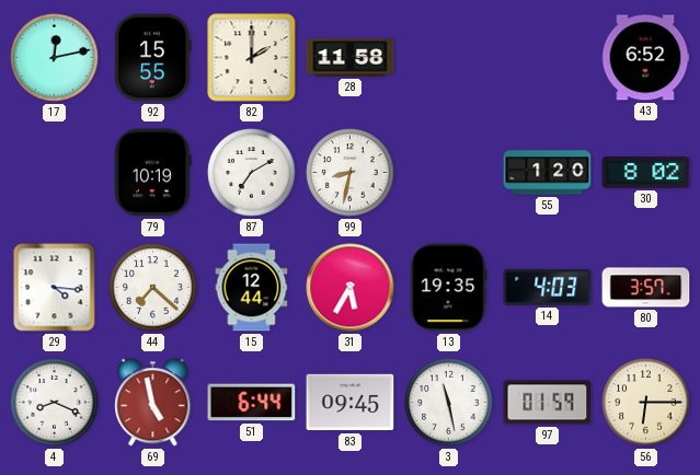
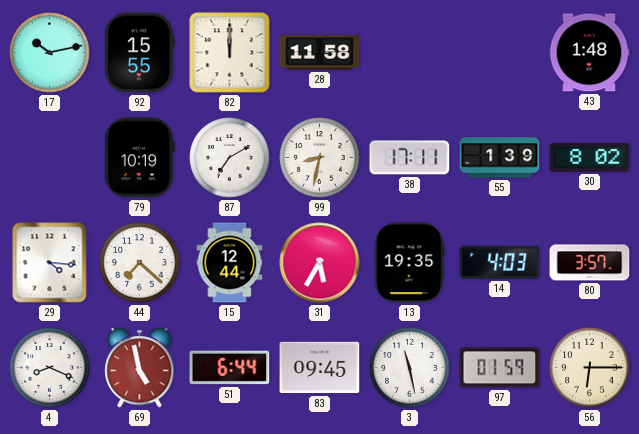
17: 12:13 -> 10:13
82: 2:00 -> 12:00
43: 6:52 -> 1:48
38: none -> 17:11
55: 1:20 -> 1:39
